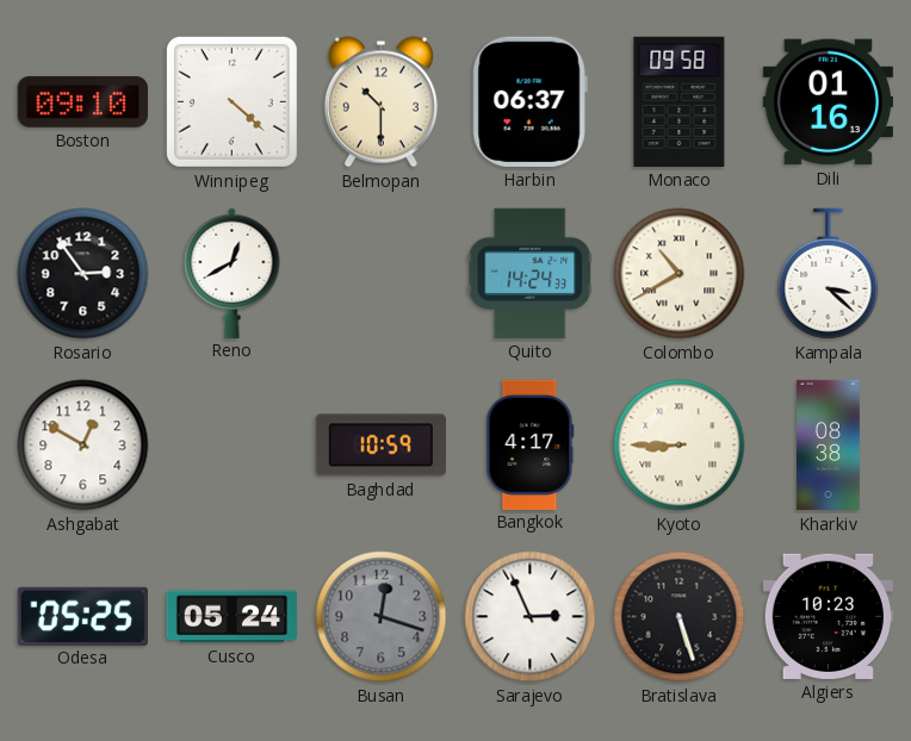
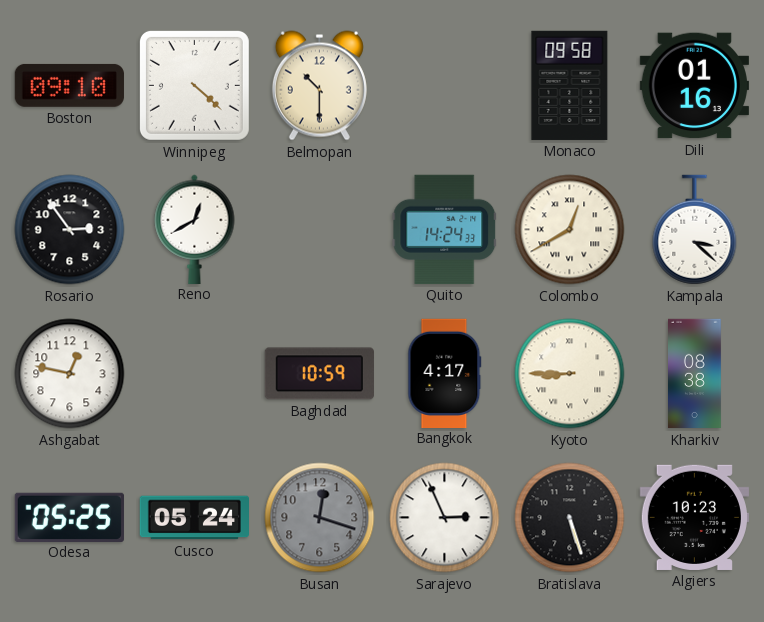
Harbin: 06:37 -> none
Colombo: 10:40 -> 12:40
Ashgabat: 12:50 -> 12:47
